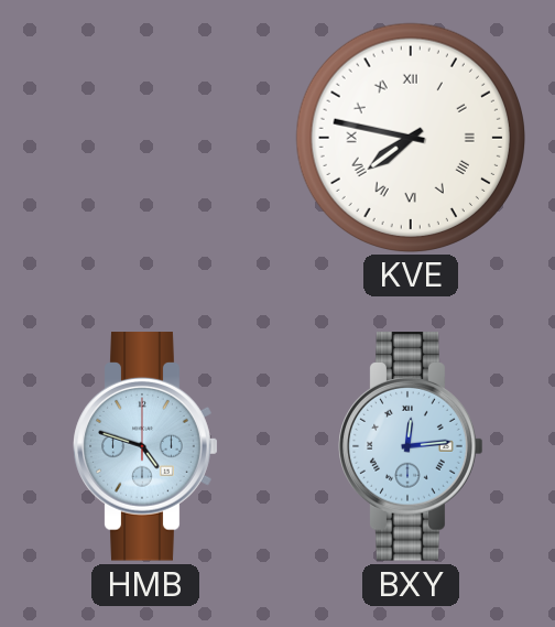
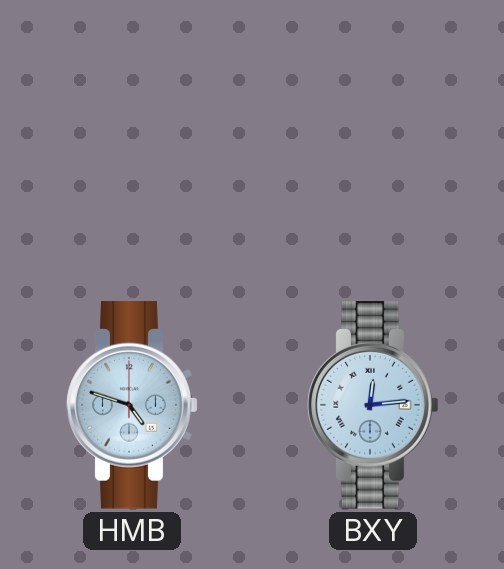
KVE: 7:47 -> none
